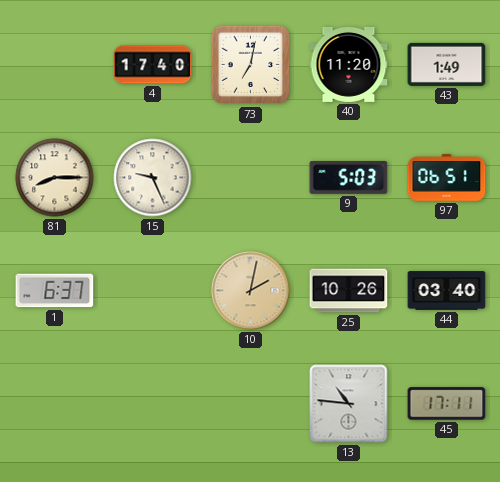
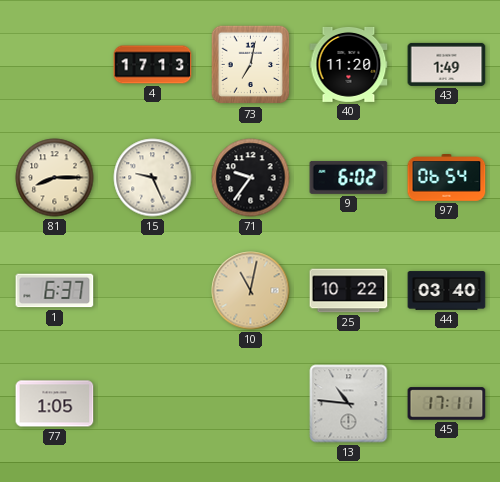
4: 17:40 -> 17:13
71: none -> 9:36
9: 5:03 -> 6:02
97: 06:51 -> 06:54
10: 2:02 -> 11:02
25: 10:26 -> 10:22
77: none -> 1:05
